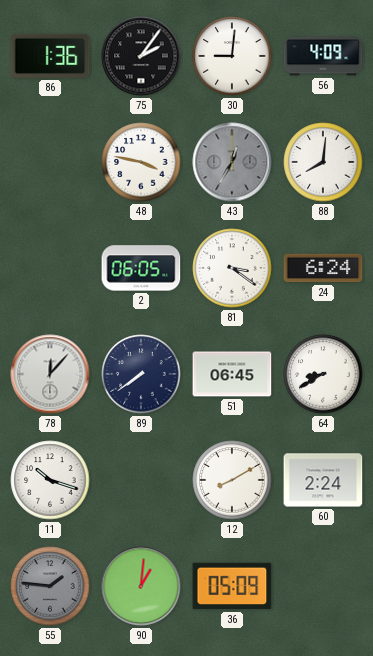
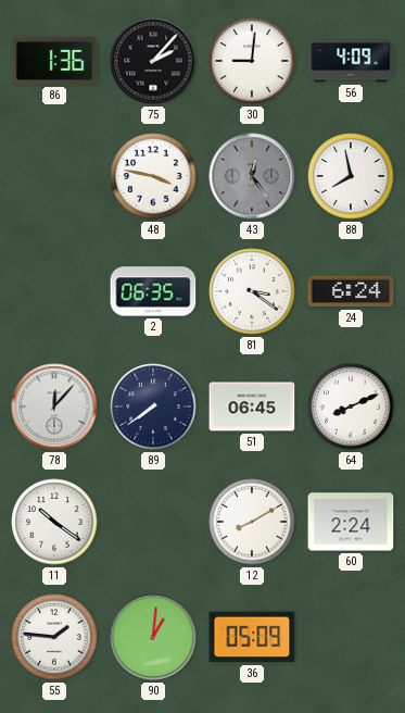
75: 2:06 -> 2:07
43: 12:35 -> 12:24
88: 8:01 -> 7:58
2: 06:05 -> 06:35
64: 8:40 -> 8:11
11: 10:18 -> 10:21
55 dial: grey -> white
